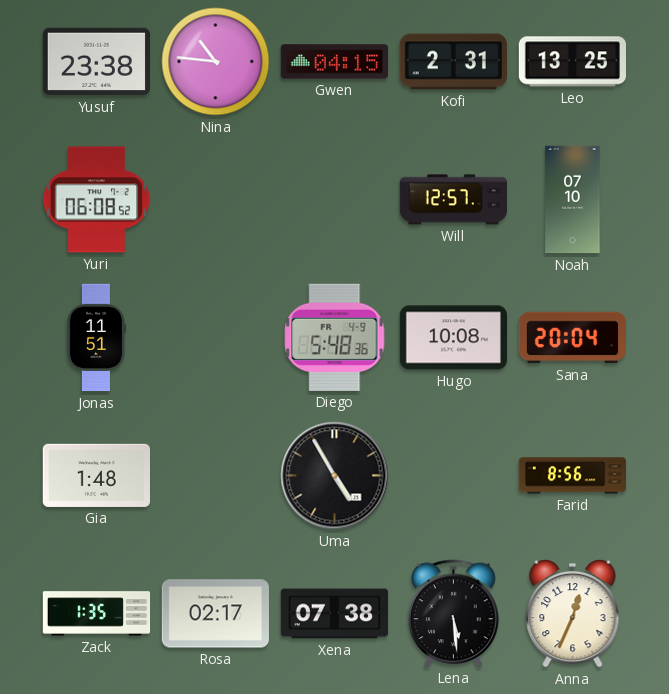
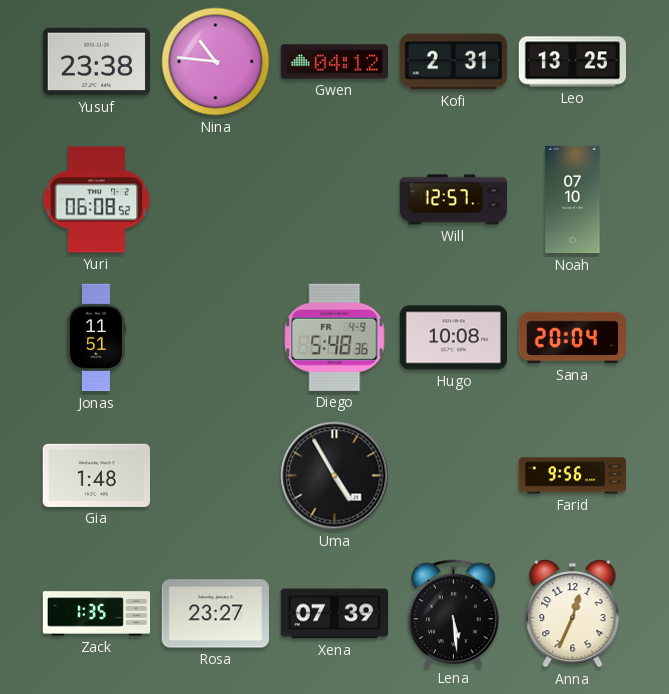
Gwen: 04:15 -> 04:12
Farid: 8:56 -> 9:56
Rosa: 02:17 -> 23:27
Xena: 07:38 -> 07:39
